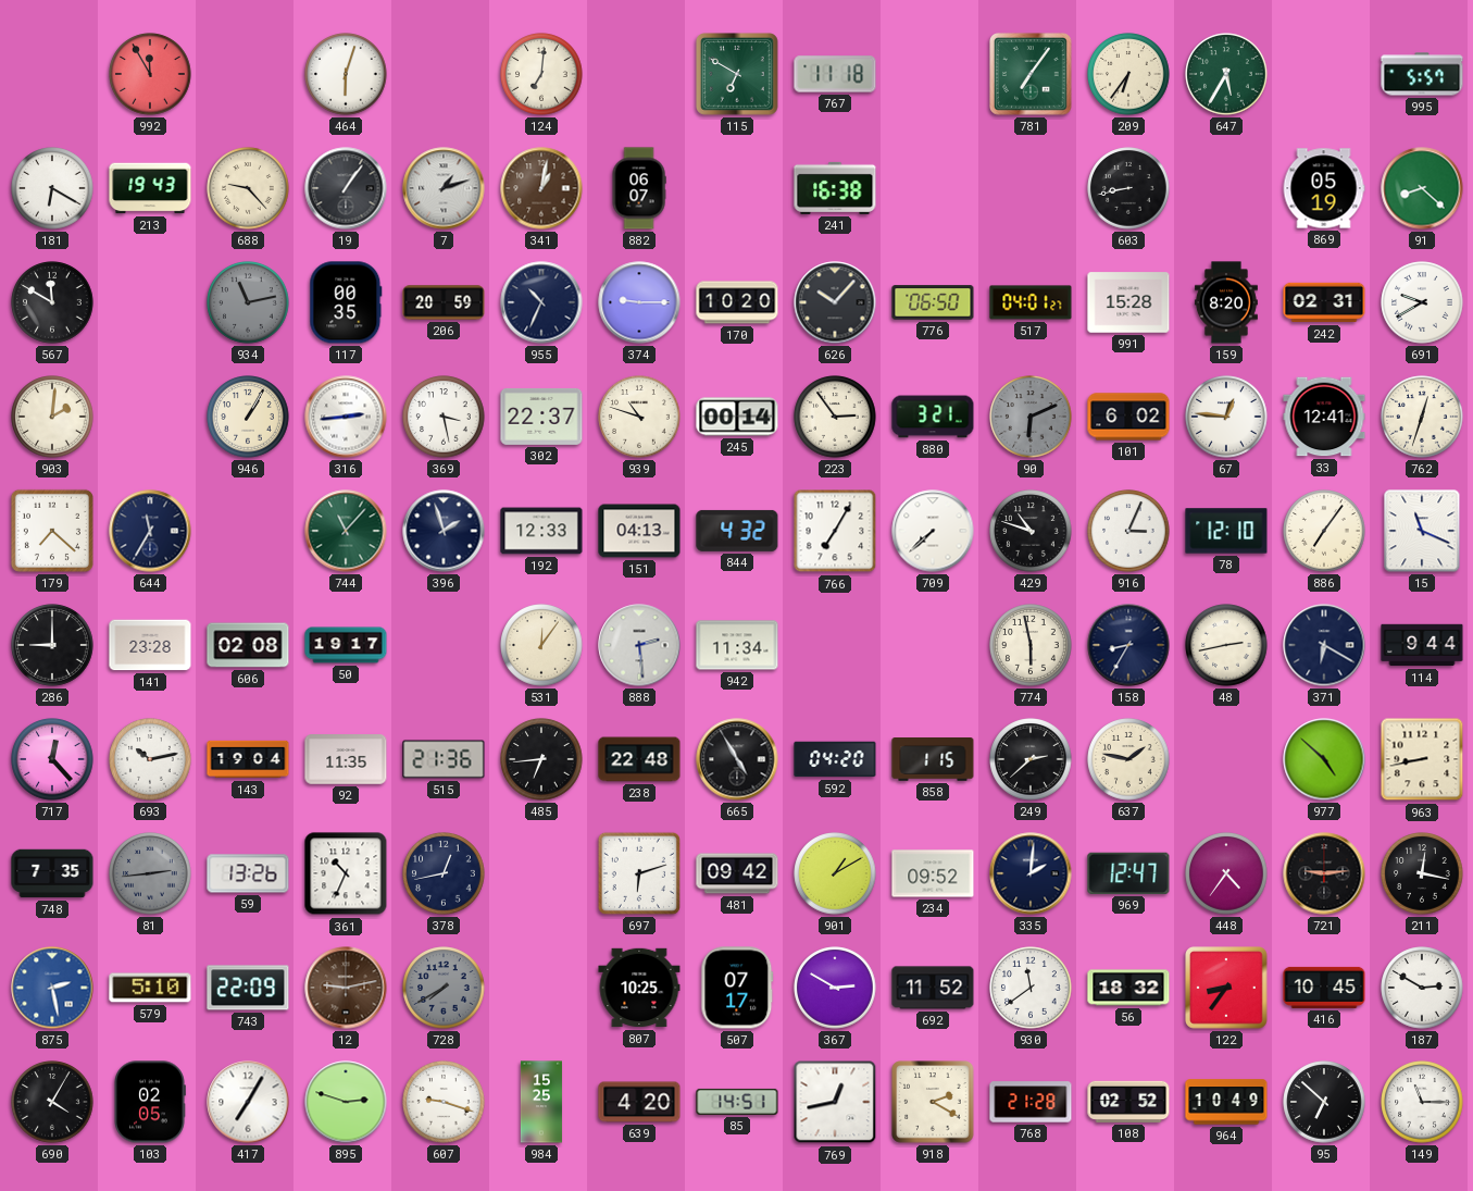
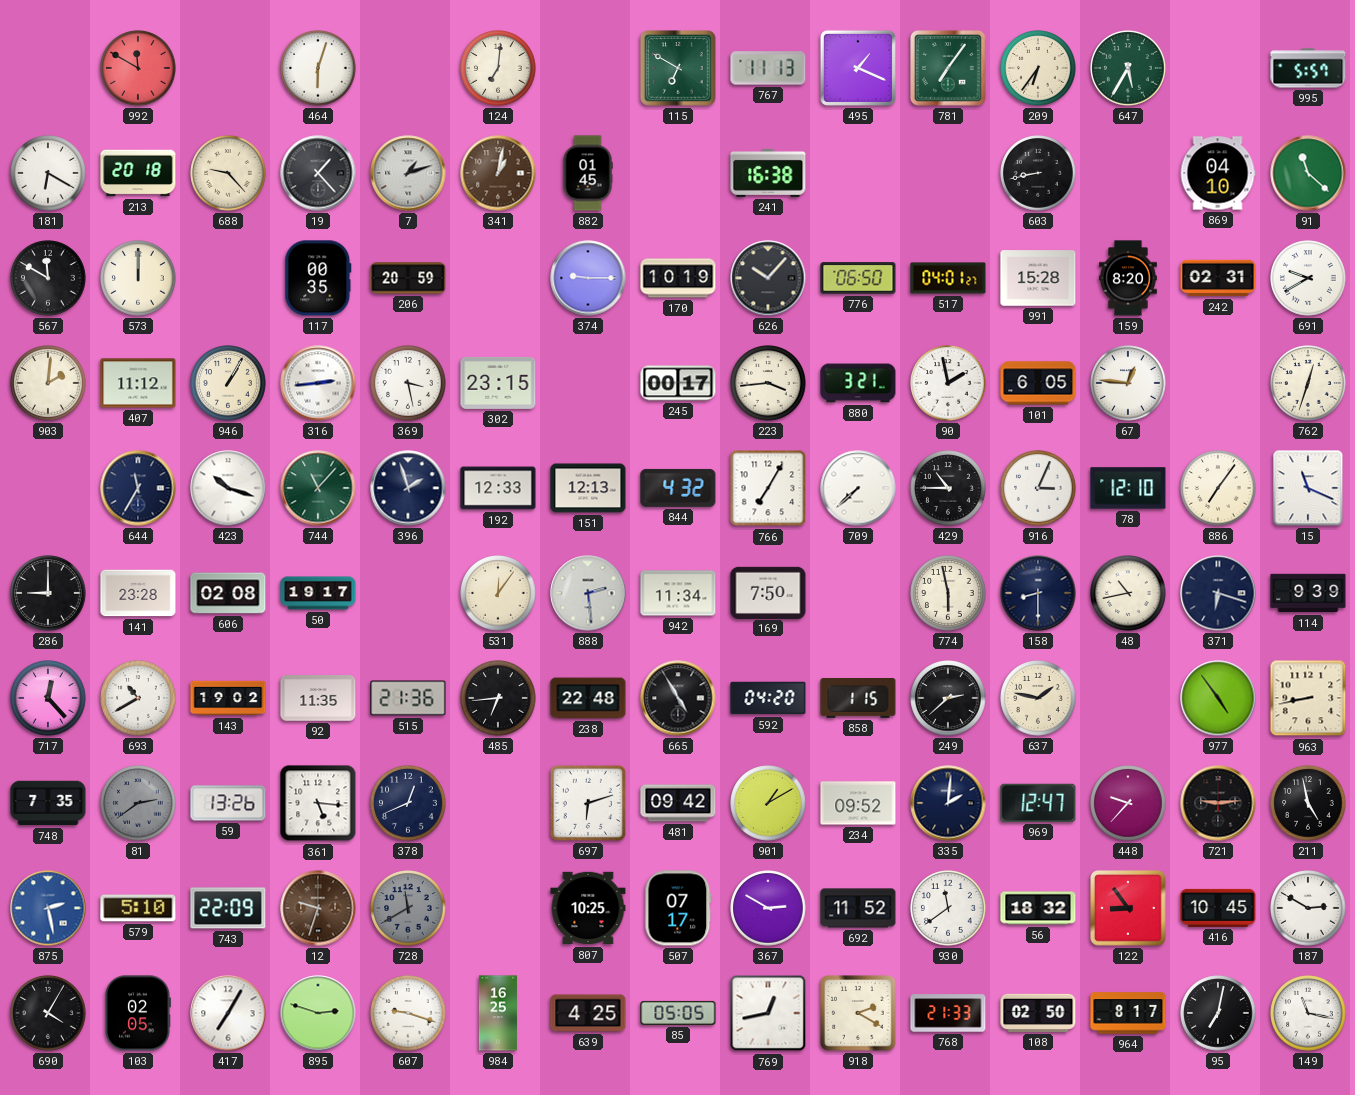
992: 11:55 -> 11:50
767: 11:18 -> 11:13
495: none -> 1:19
213: 19:43 -> 20:18
19: 1:06 -> 1:23
882: 06:07 -> 01:45
869: 05:19 -> 04:10
91: 8:22 -> 11:22
573: none -> 12:00
934: 11:13 -> none
955: 10:34 -> none
170: 10:20 -> 10:19
407: none -> 11:12
302: 22:37 -> 23:15
939: 10:48 -> none
245: 00:14 -> 00:17
223: 2:54 -> 3:44
90: 6:11 -> 1:58
90 dial: grey -> white
101: 6:02 -> 6:05
33: 12:41 -> none
179: 7:22 -> none
423: none -> 10:18
151: 04:13 -> 12:13
429: 10:48 -> 10:45
169: none -> 7:50
158: 8:35 -> 8:30
48: 2:43 -> 10:43
371: 6:20 -> 6:18
114: 9:44 -> 9:39
693: 10:13 -> 10:40
143: 19:04 -> 19:02
977: 4:52 -> 4:54
81: 2:44 -> 2:39
361: 10:34 -> 5:16
378: 12:43 -> 12:41
448: 4:36 -> 9:37
211: 12:17 -> 4:58
12: 9:13 -> 9:33
728: 7:40 -> 11:40
122: 8:36 -> 8:54
984: 15:25 -> 16:25
639: 4:20 -> 4:25
85: 14:51 -> 05:05
768: 21:28 -> 21:33
108: 02:52 -> 02:50
964: 10:49 -> 8:17
95: 6:52 -> 7:02
149: 11:15 -> 11:17
